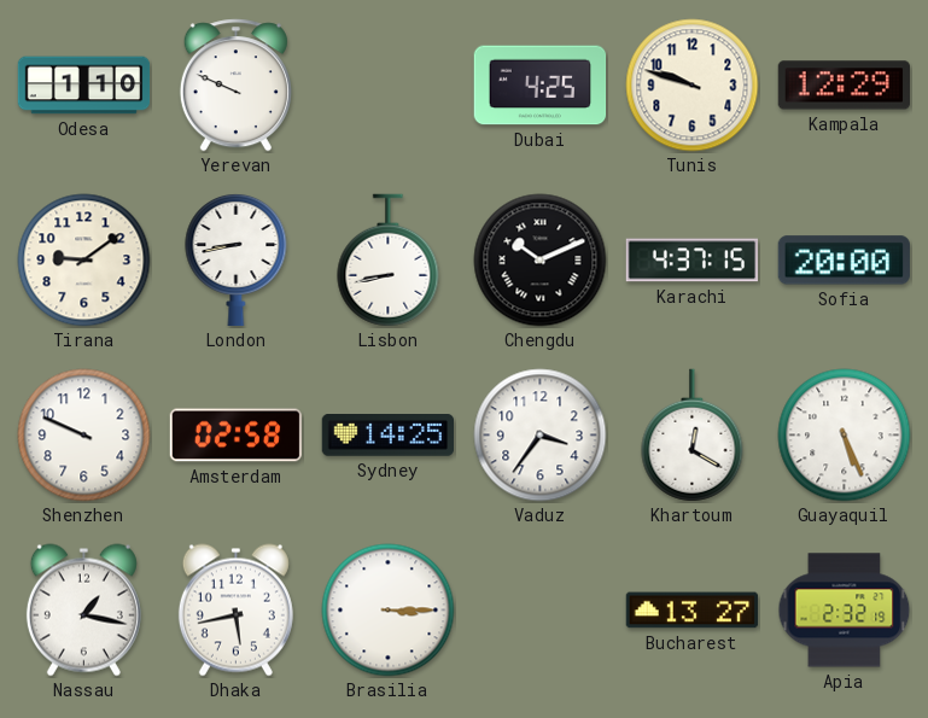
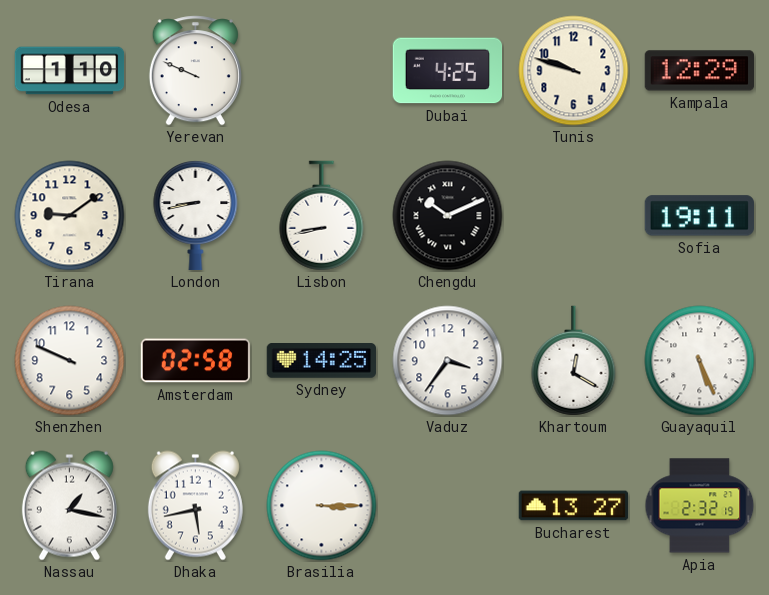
Karachi: 4:37 -> none
Sofia: 20:00 -> 19:11
